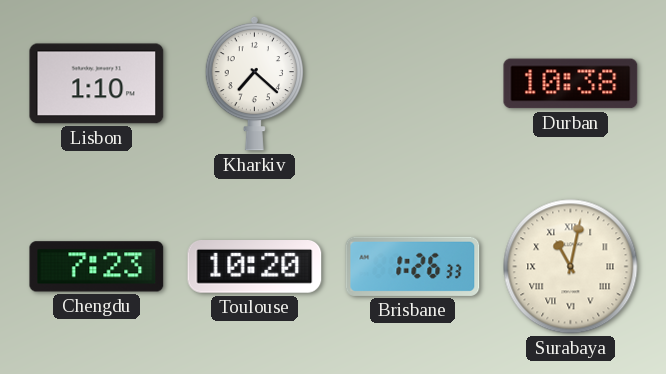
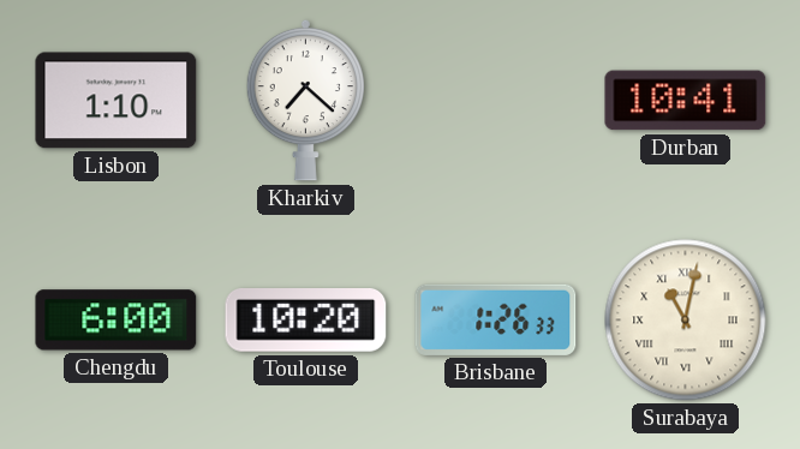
Durban: 10:38 -> 10:41
Chengdu: 7:23 -> 6:00
